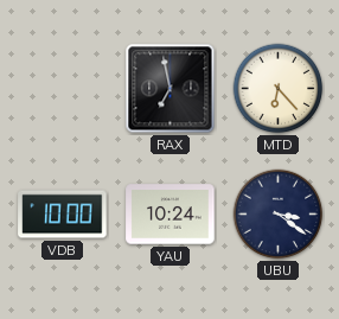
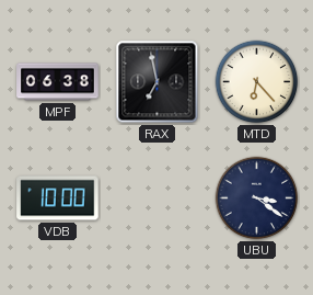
MPF: none -> 06:38
YAU: 10:24 -> none
